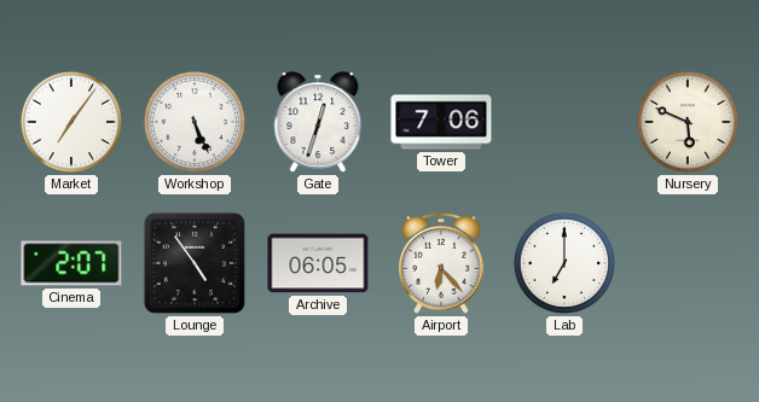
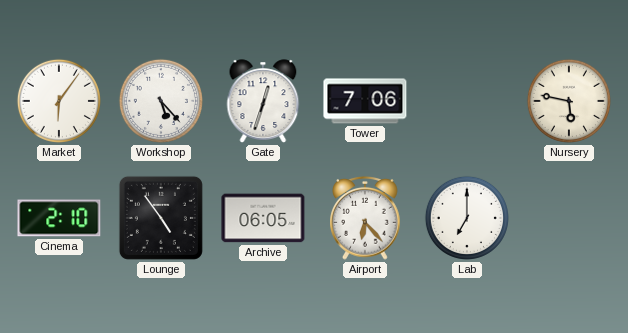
Market: 7:06 -> 6:06
Workshop: 5:26 -> 5:23
Nursery: 5:49 -> 5:47
Cinema: 2:07 -> 2:10
